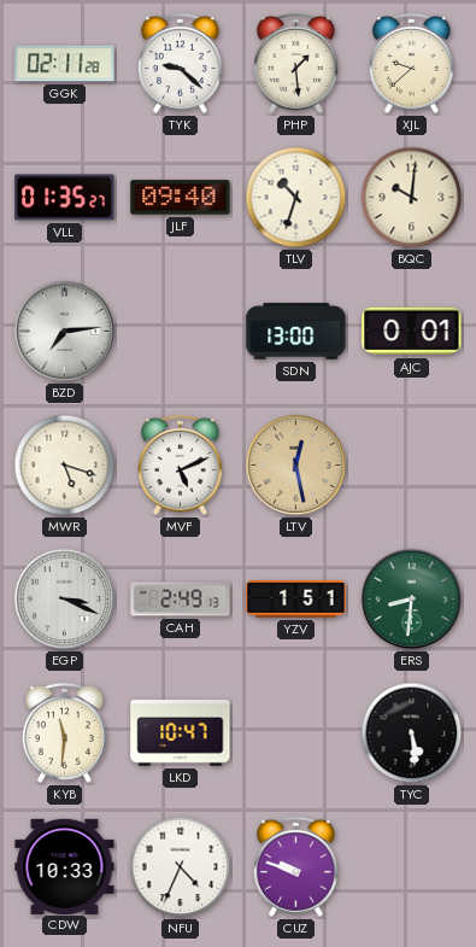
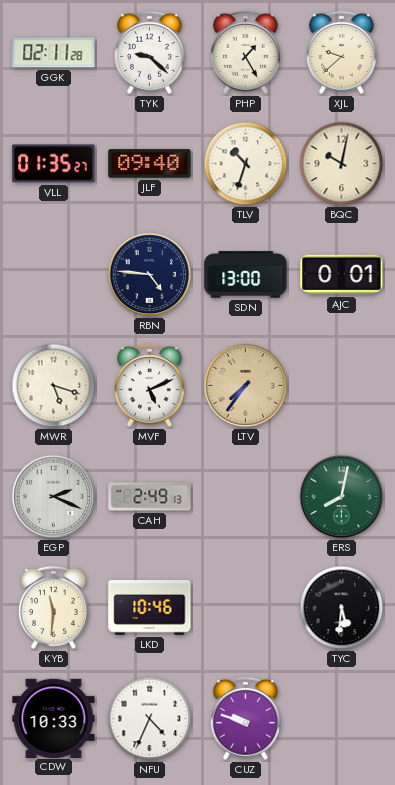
PHP: 1:29 -> 1:25
BQC: 10:01 -> 10:02
BZD: 7:14 -> none
RBN: none -> 4:46
LTV: 12:28 -> 7:36
EGP: 3:19 -> 2:19
YZV: 1:51 -> none
ERS: 8:31 -> 8:02
LKD: 10:47 -> 10:46
TYC: 5:29 -> 5:31
